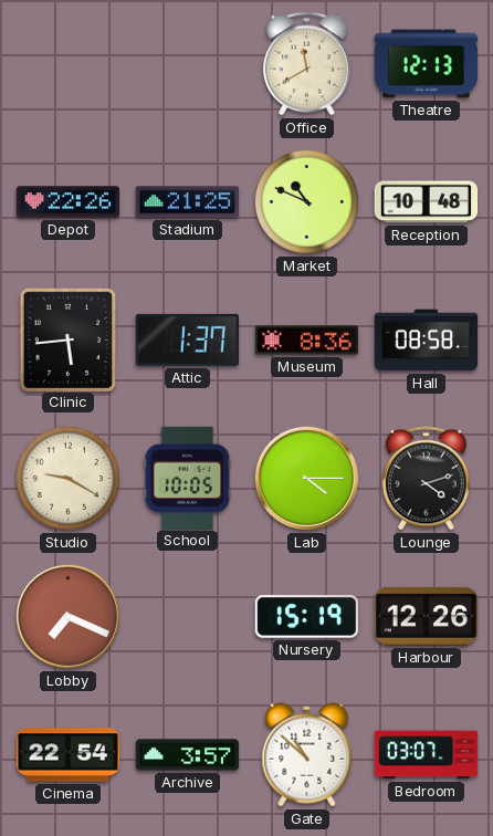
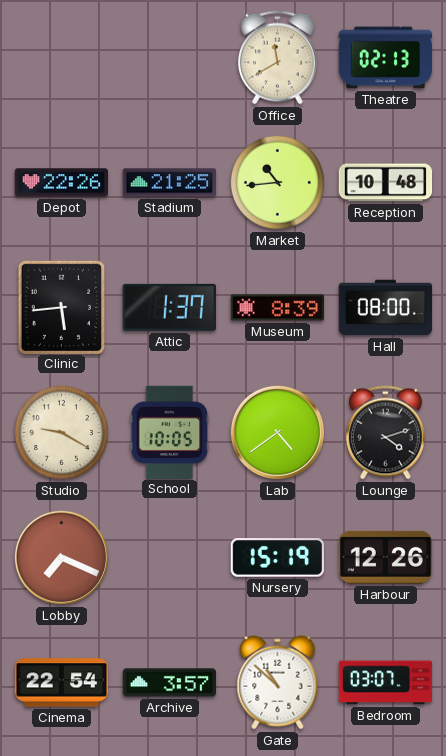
Theatre: 12:13 -> 02:13
Market: 10:49 -> 10:44
Museum: 8:36 -> 8:39
Hall: 08:58 -> 08:00
Lab: 4:15 -> 4:39
